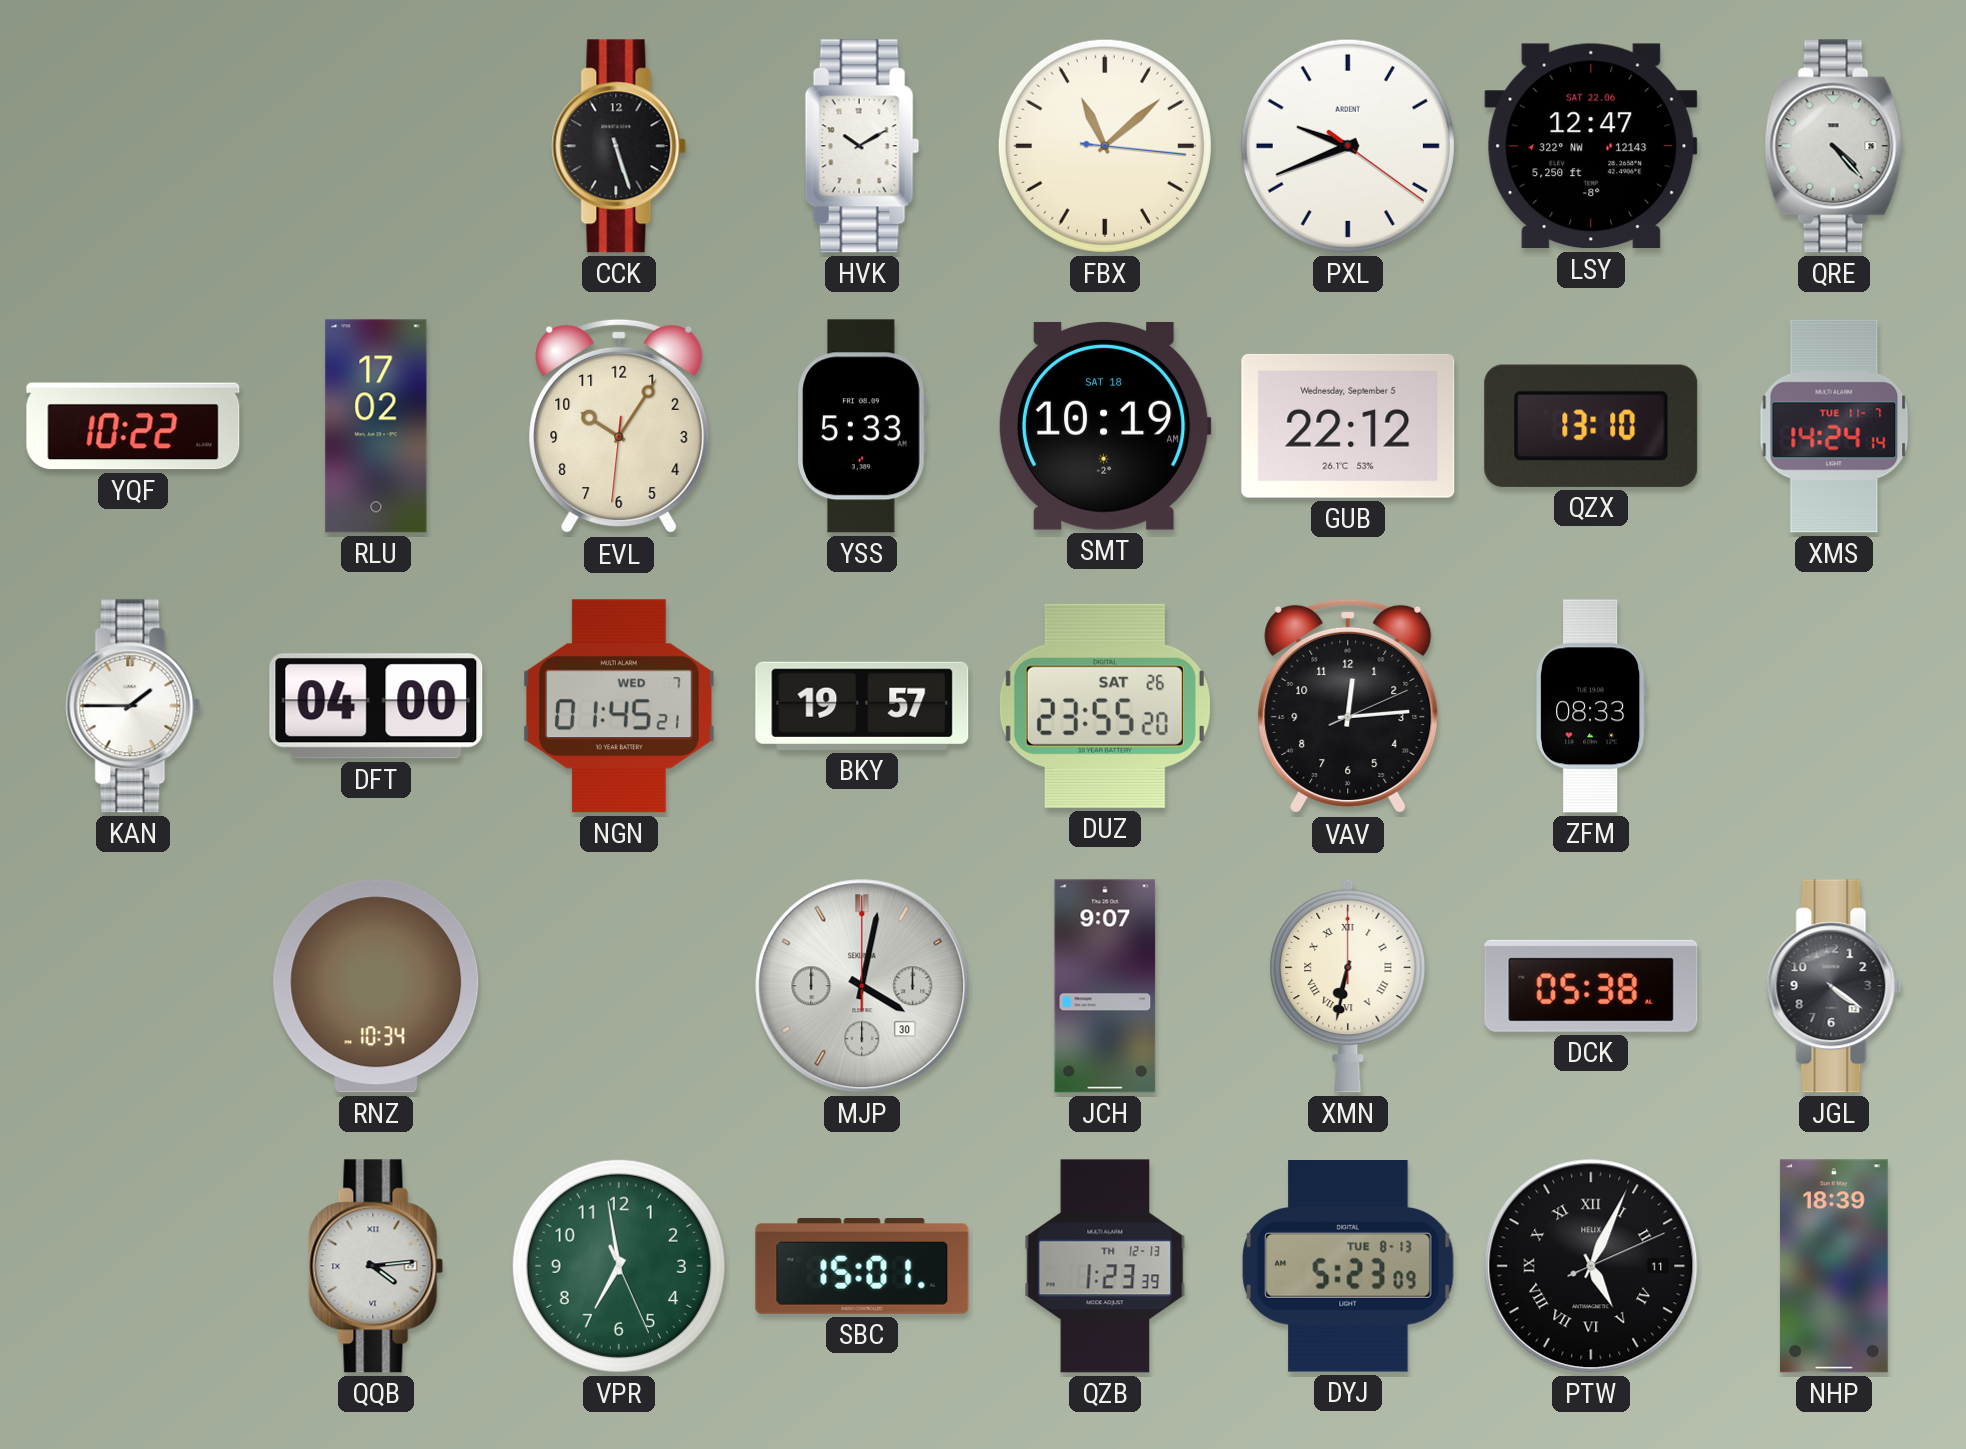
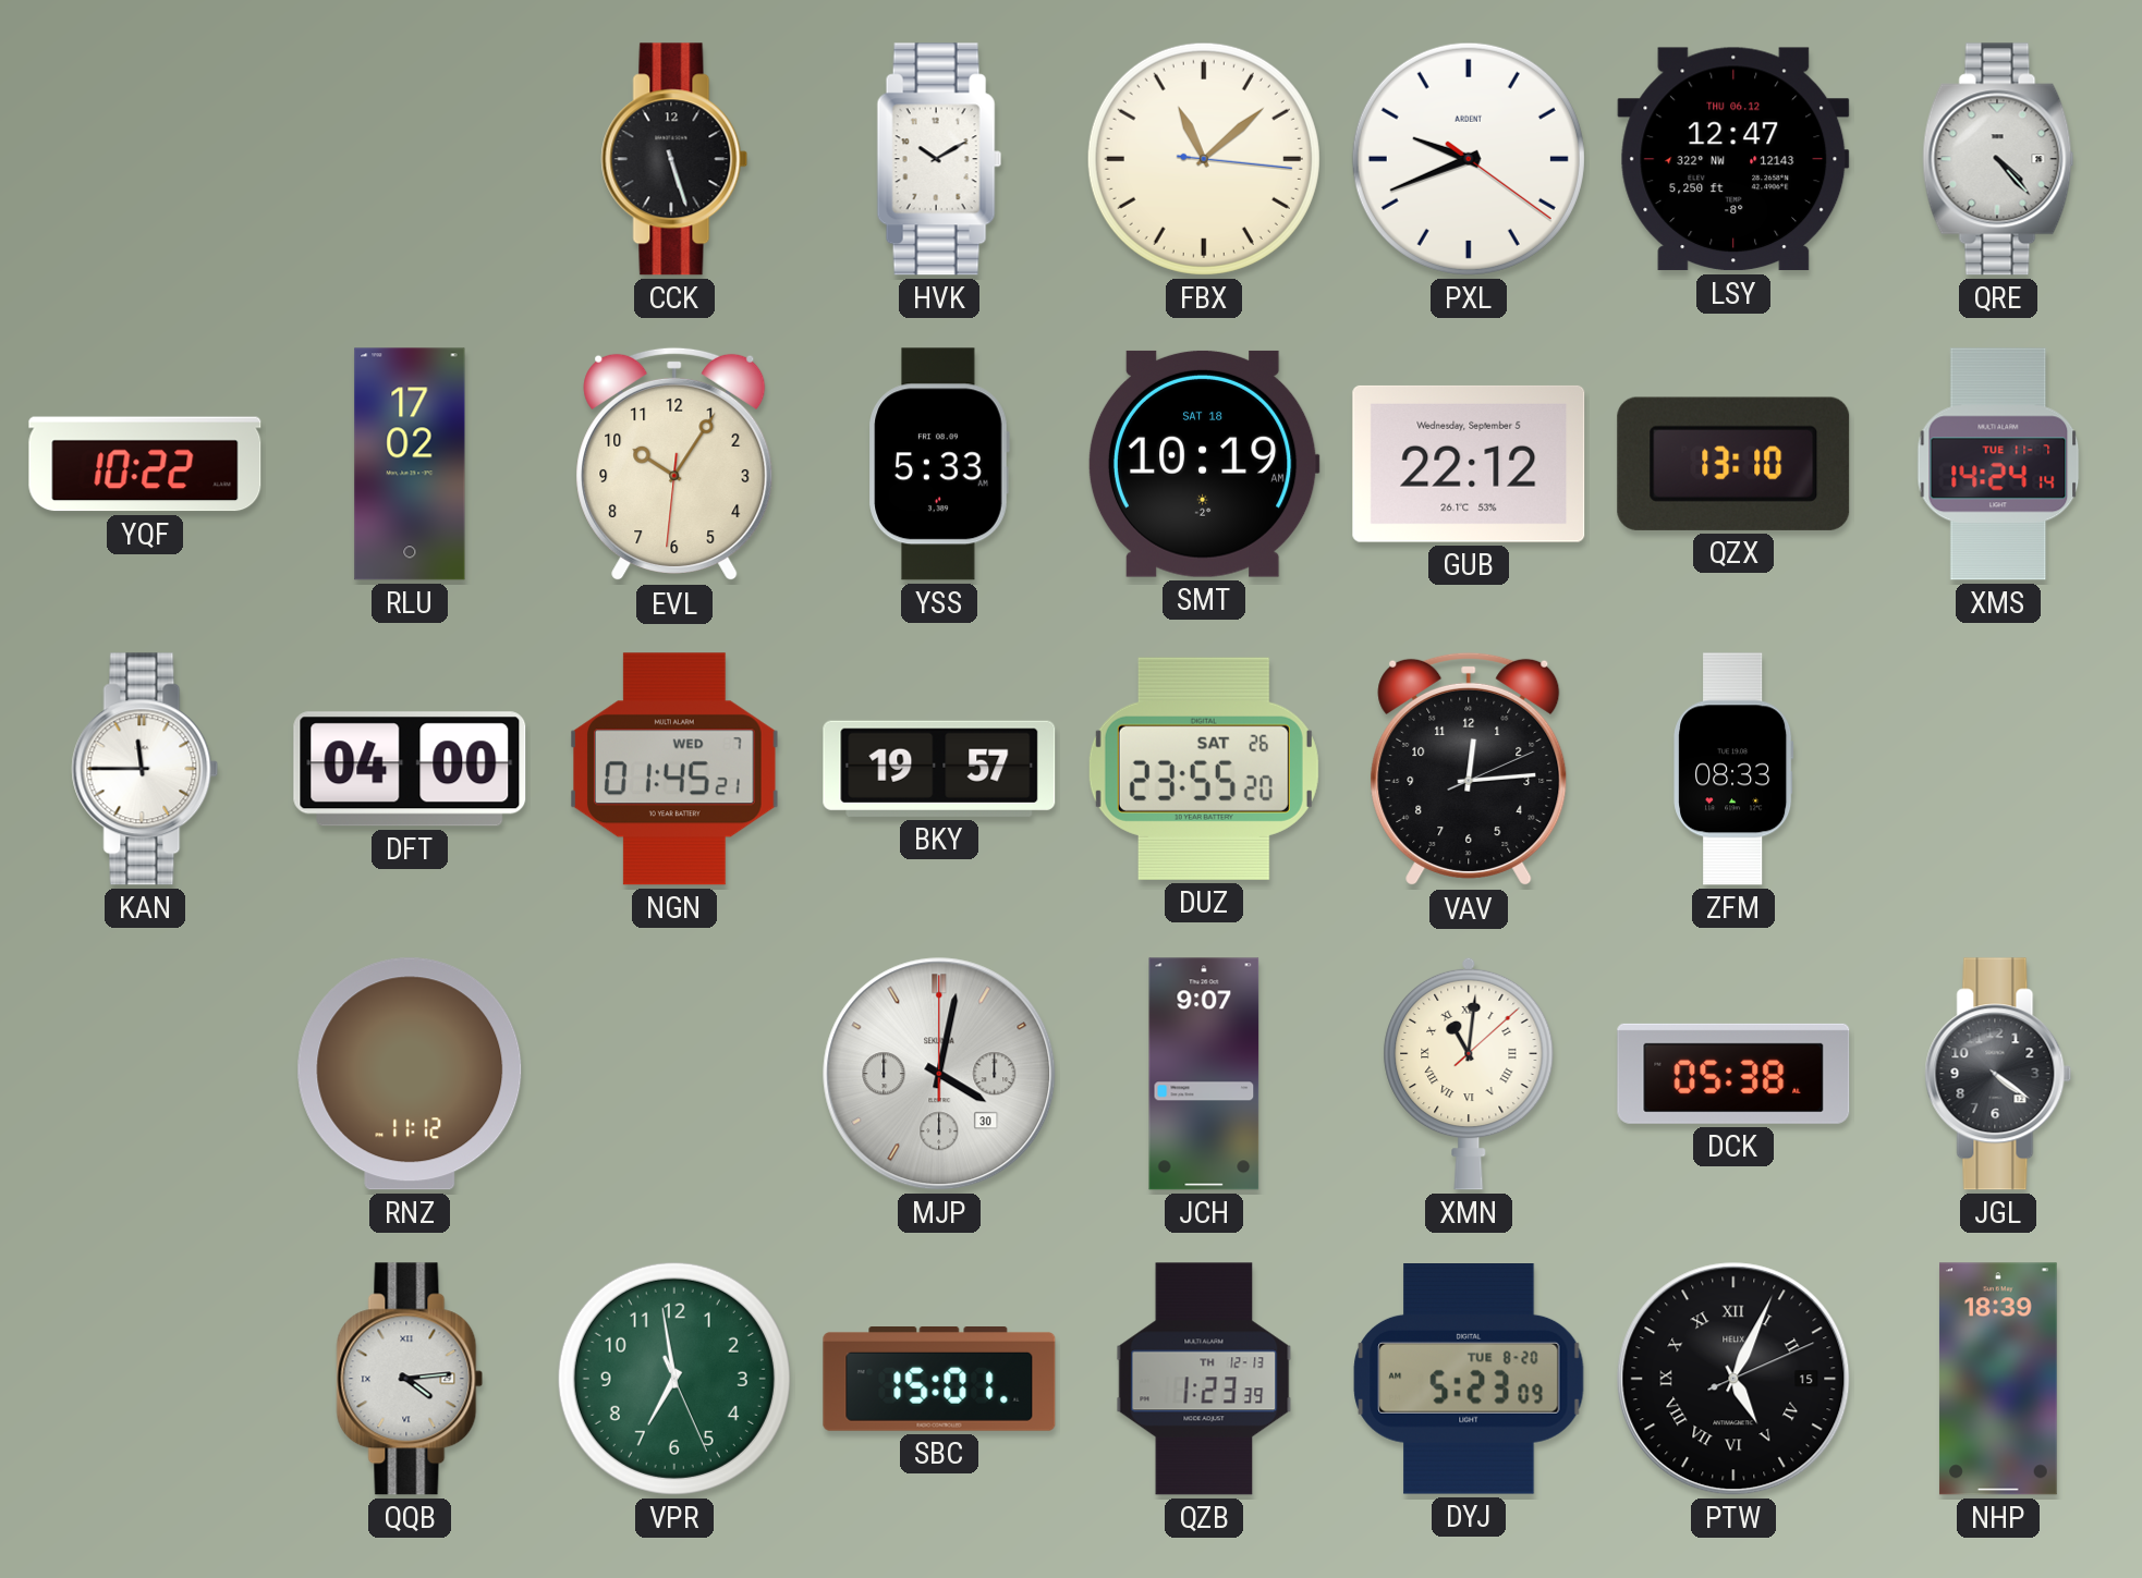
LSY date: SAT 22.06 -> THU 06.12
KAN: 1:45 -> 11:45
RNZ: 10:34 -> 11:12
XMN: 6:32 -> 11:01
DYJ date: TUE 8-13 -> TUE 8-20
PTW date: 11 -> 15
